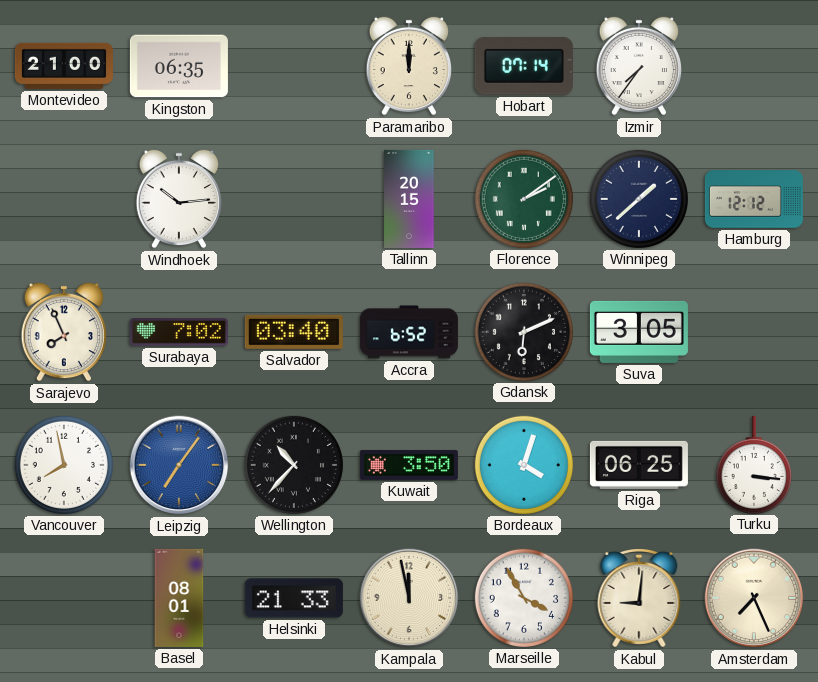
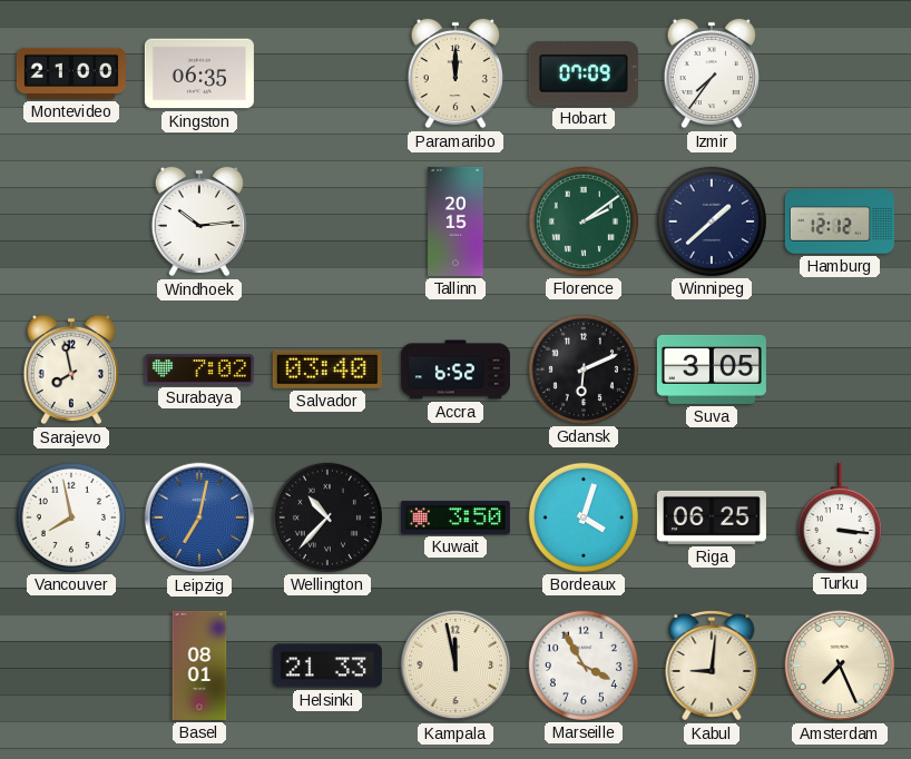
Hobart: 07:14 -> 07:09
Sarajevo: 7:56 -> 7:58
Leipzig: 7:06 -> 7:02
